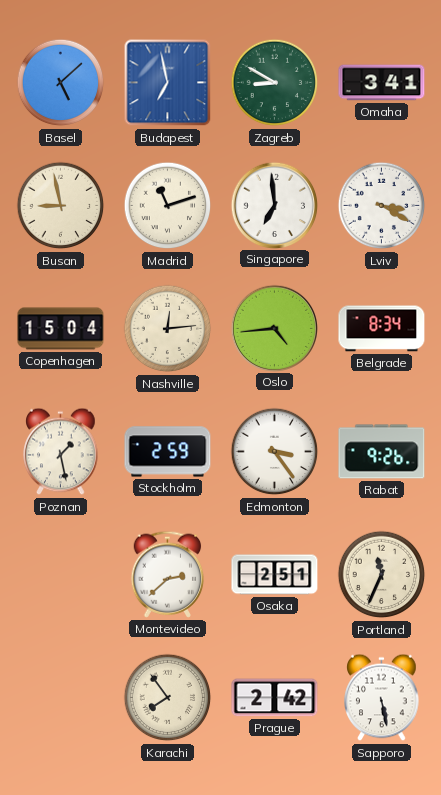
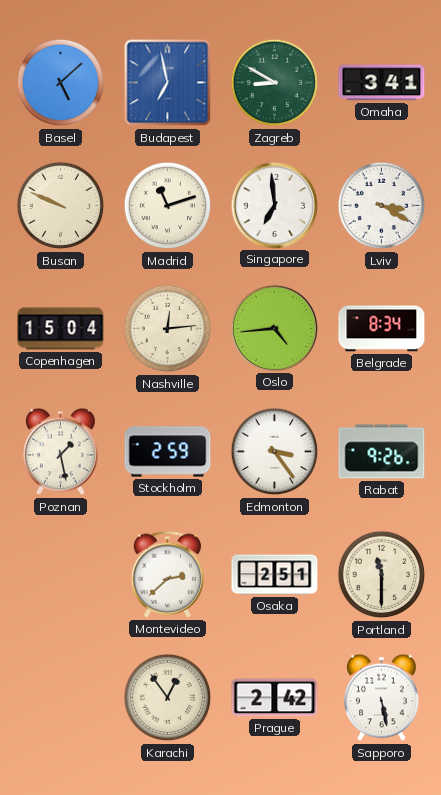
Busan: 8:58 -> 9:49
Portland: 11:34 -> 11:30
Karachi: 7:54 -> 12:54
